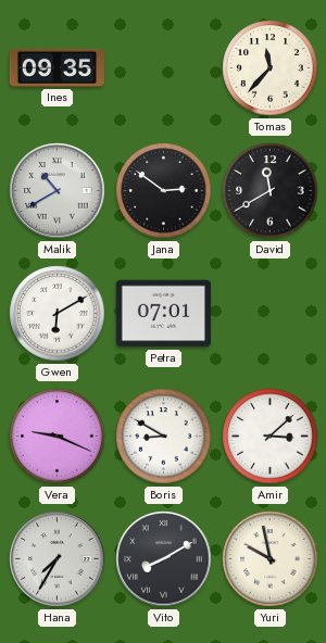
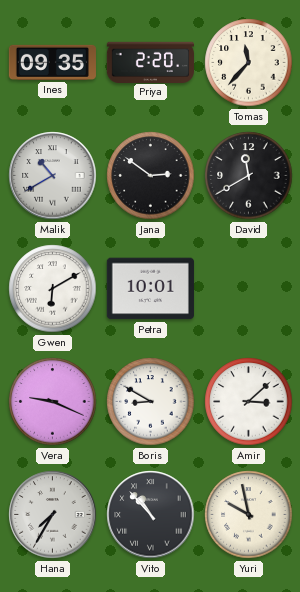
Priya: none -> 2:20
Petra: 07:01 -> 10:01
Vito: 8:10 -> 10:53
